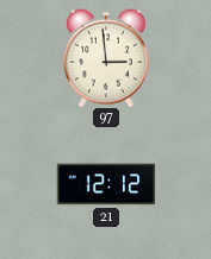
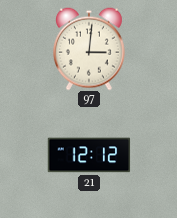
97: 2:59 -> 3:01
